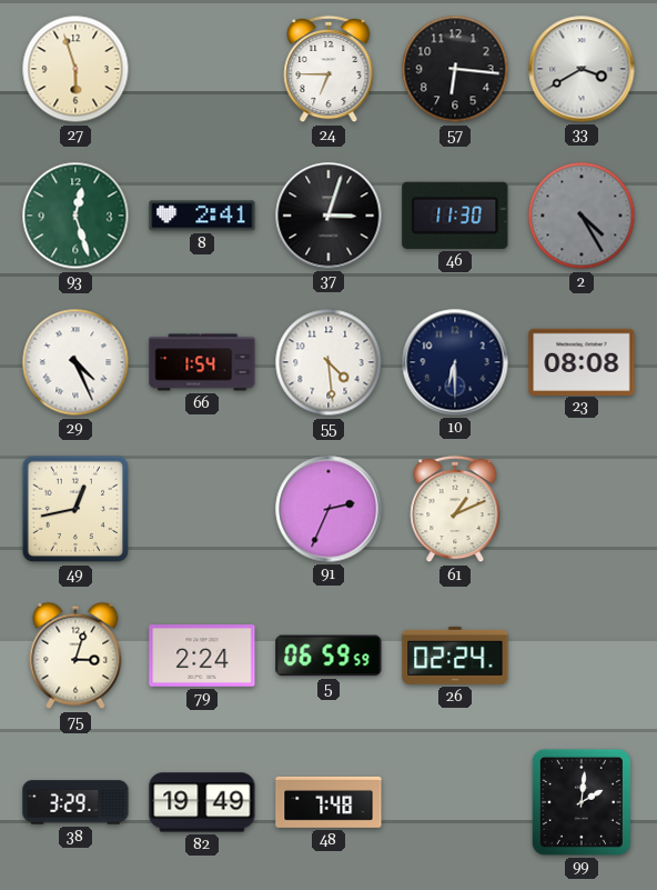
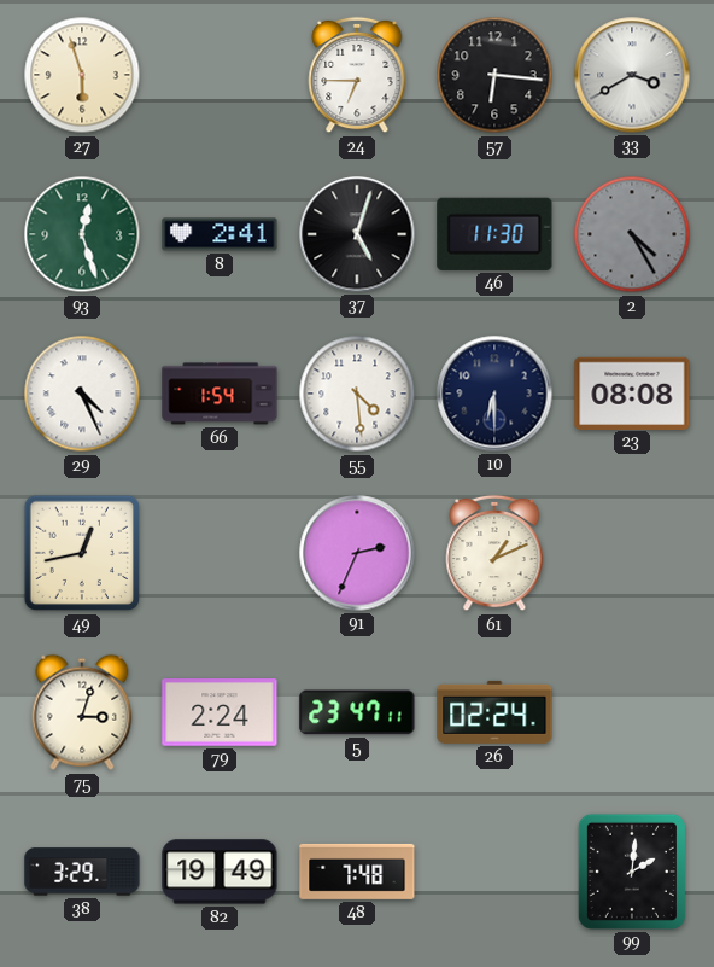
37: 3:03 -> 5:03
5: 06:59 -> 23:47
